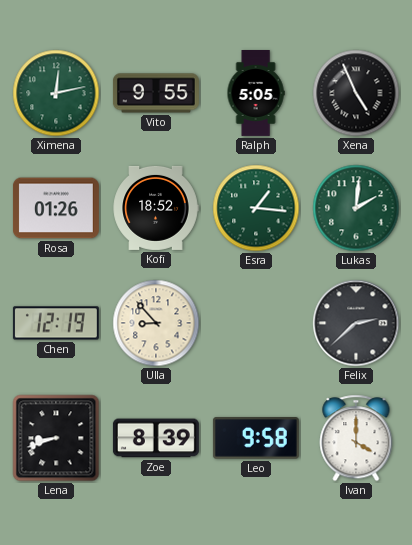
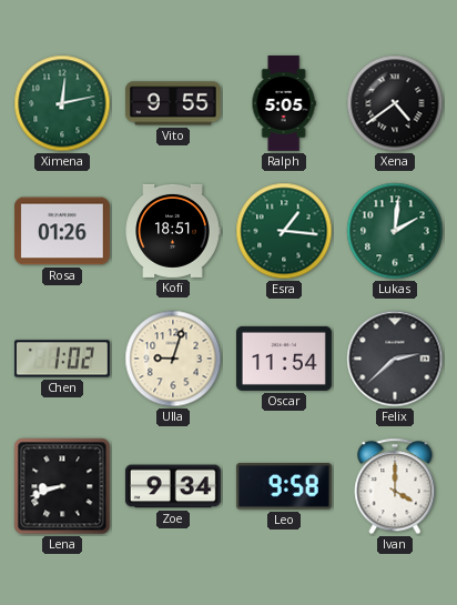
Xena: 4:56 -> 4:39
Kofi: 18:52 -> 18:51
Chen: 12:19 -> 1:02
Ulla: 8:53 -> 9:03
Oscar: none -> 11:54
Zoe: 8:39 -> 9:34
